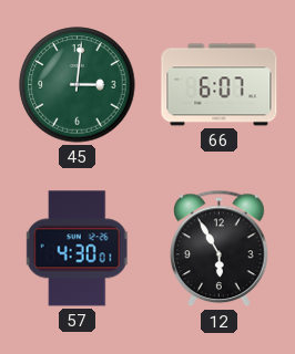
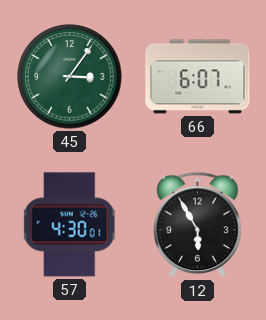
45: 3:01 -> 3:06
